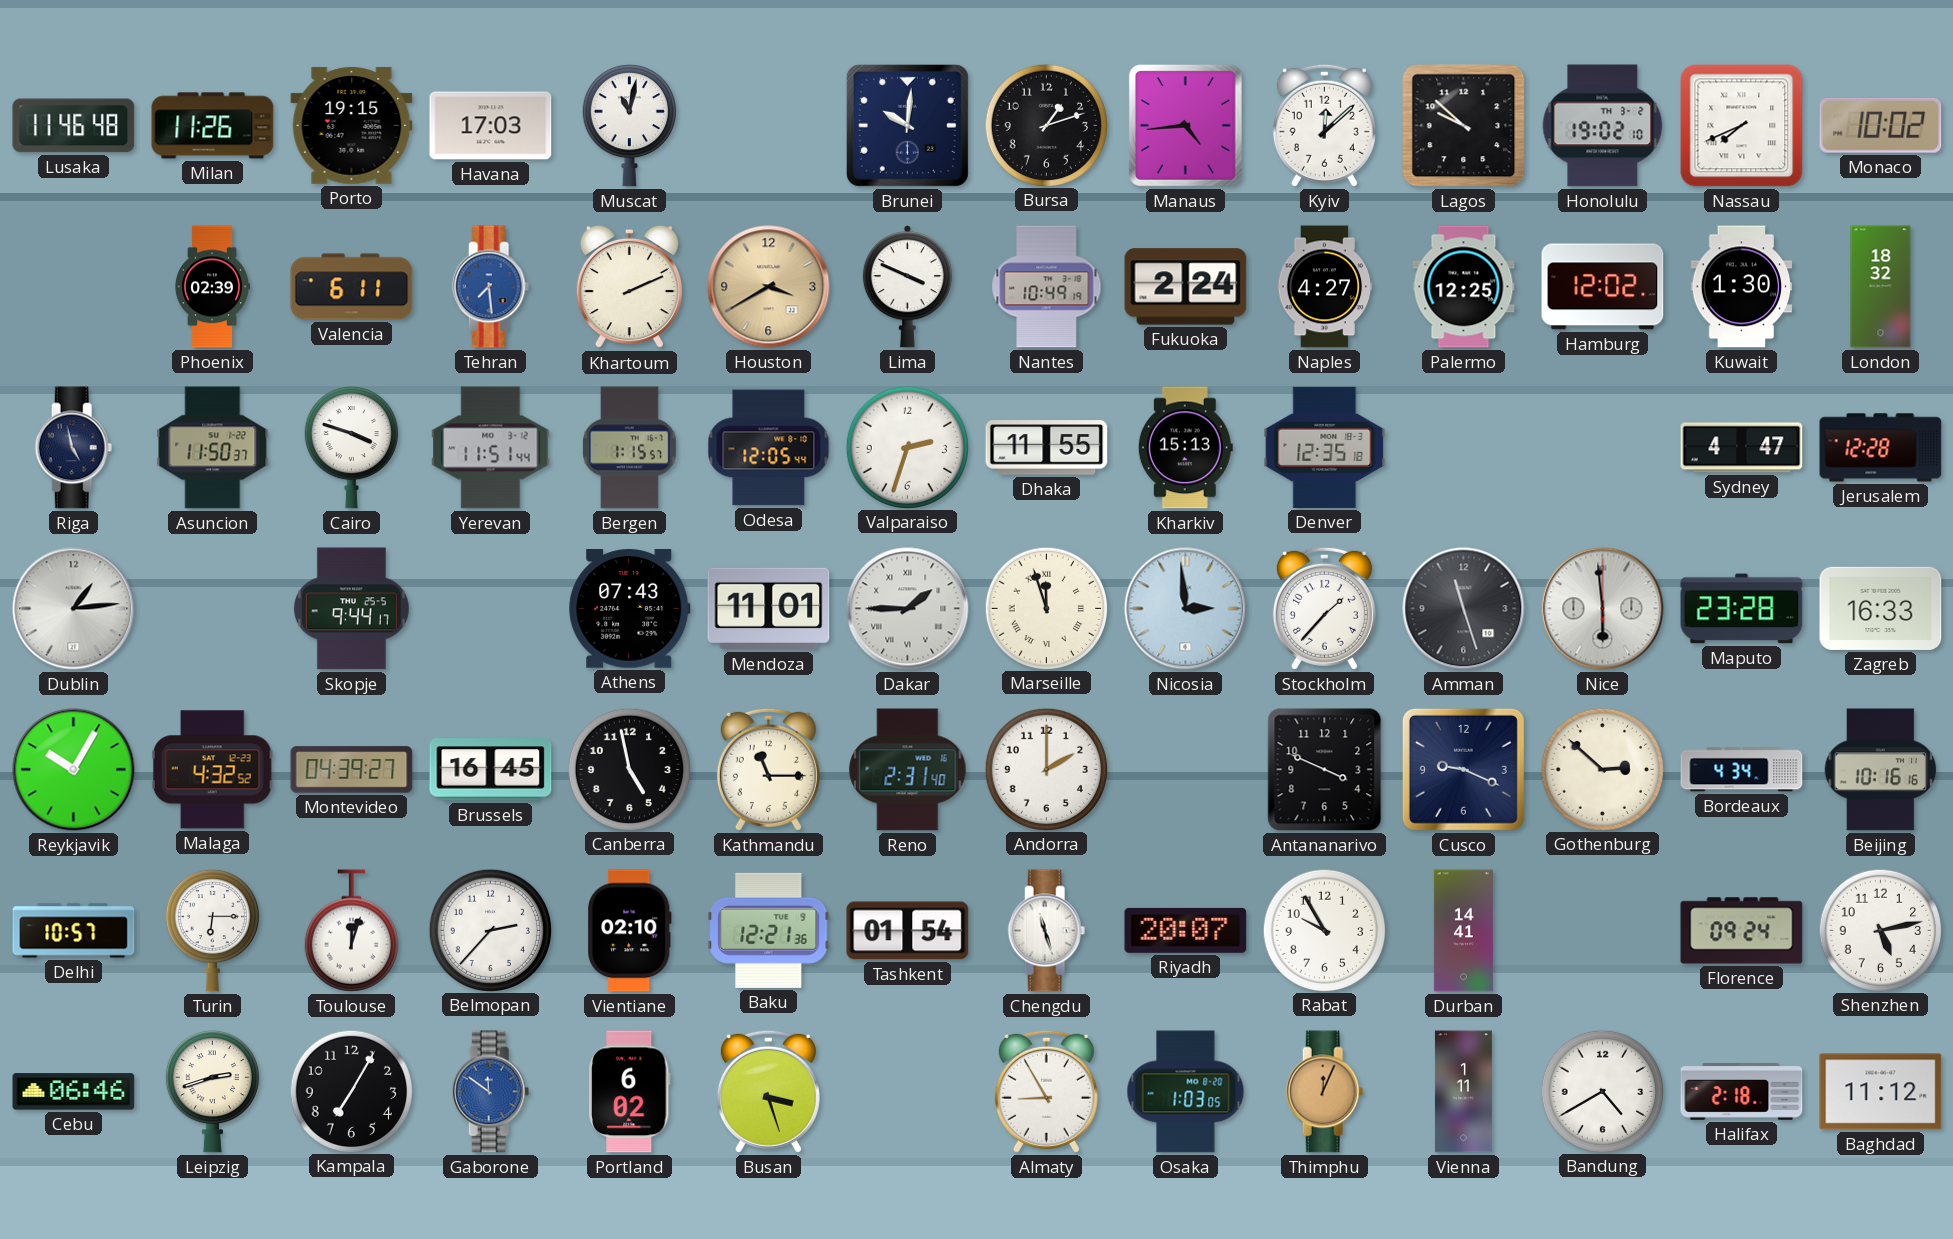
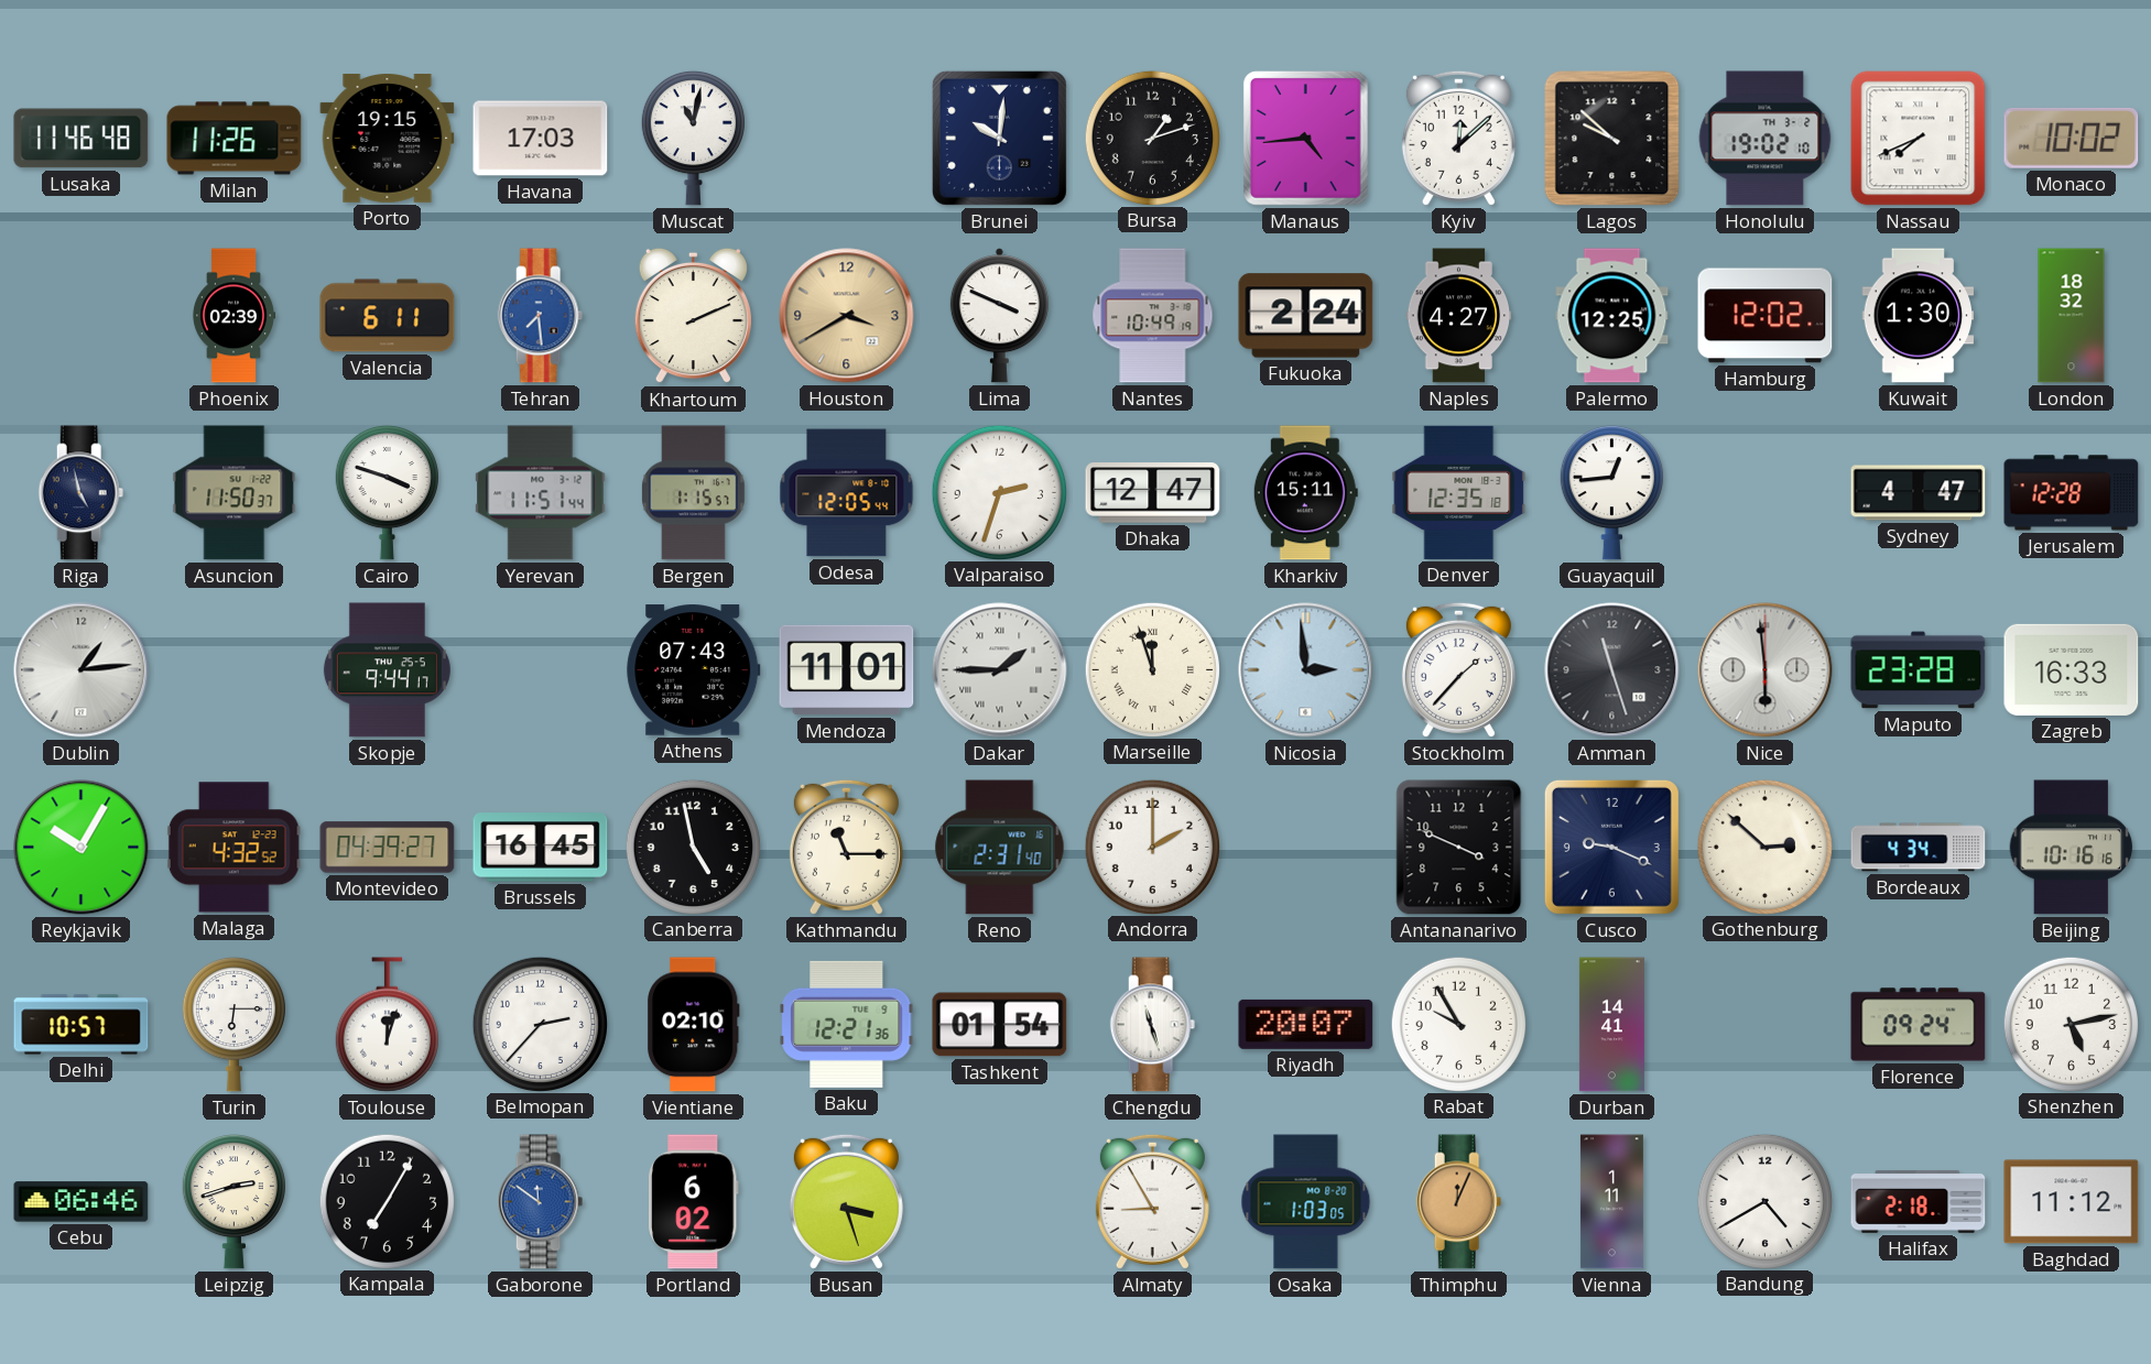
Dhaka: 11:55 -> 12:47
Kharkiv: 15:13 -> 15:11
Guayaquil: none -> 12:44
